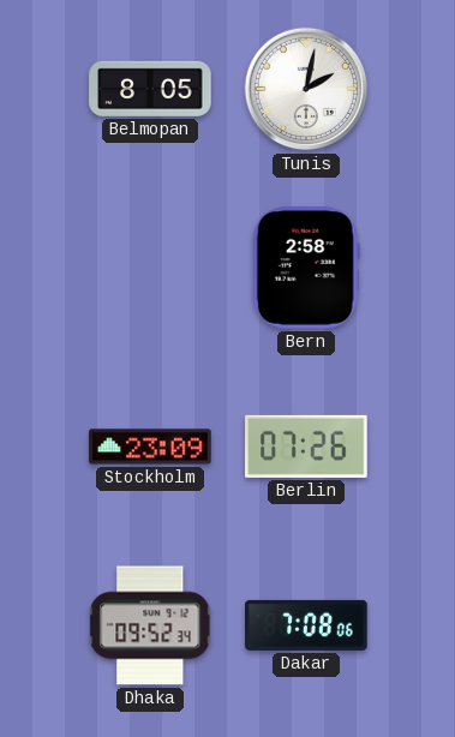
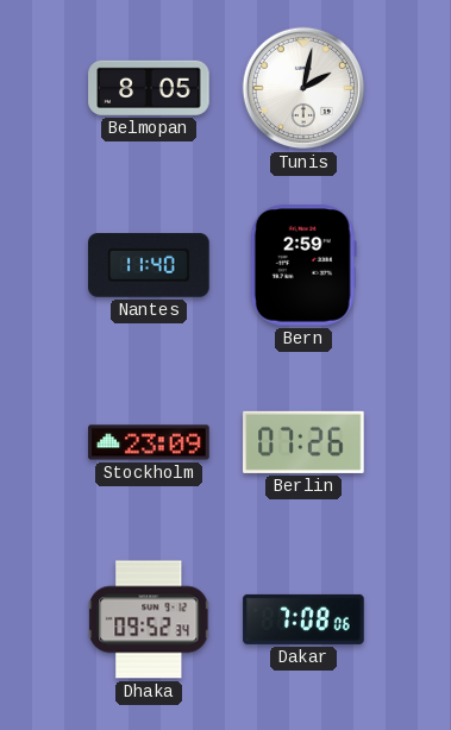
Nantes: none -> 11:40
Bern: 2:58 -> 2:59
